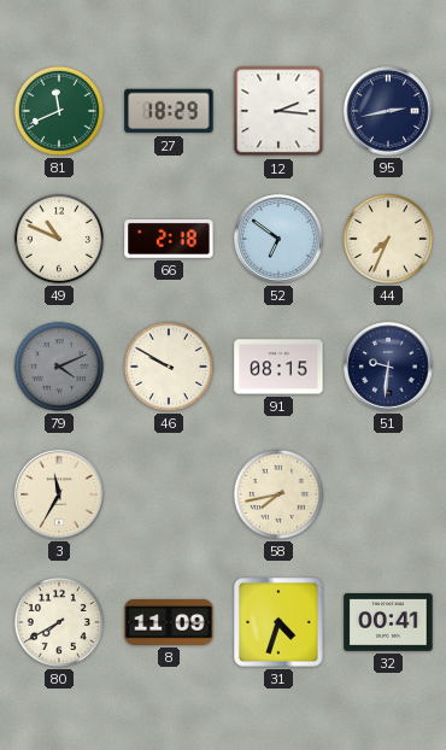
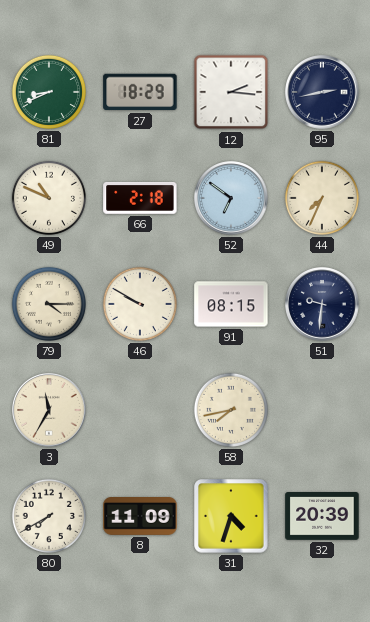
81: 11:41 -> 8:41
79: 4:11 -> 4:15
79 dial: grey -> cream
32: 00:41 -> 20:39
